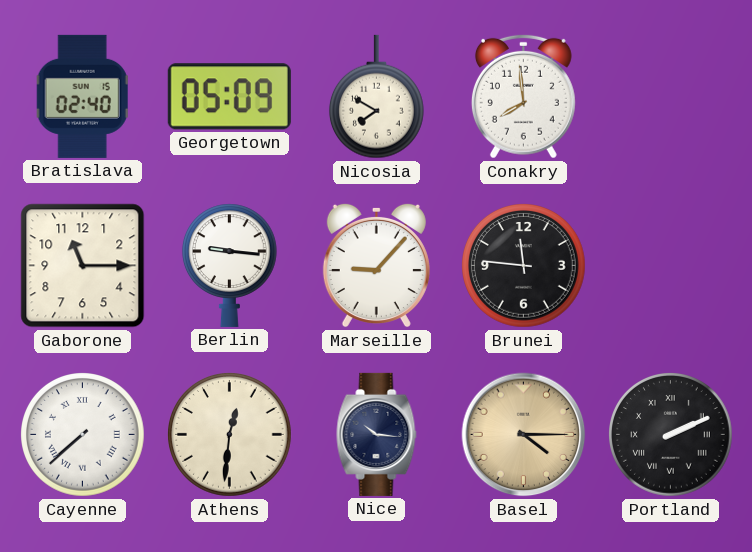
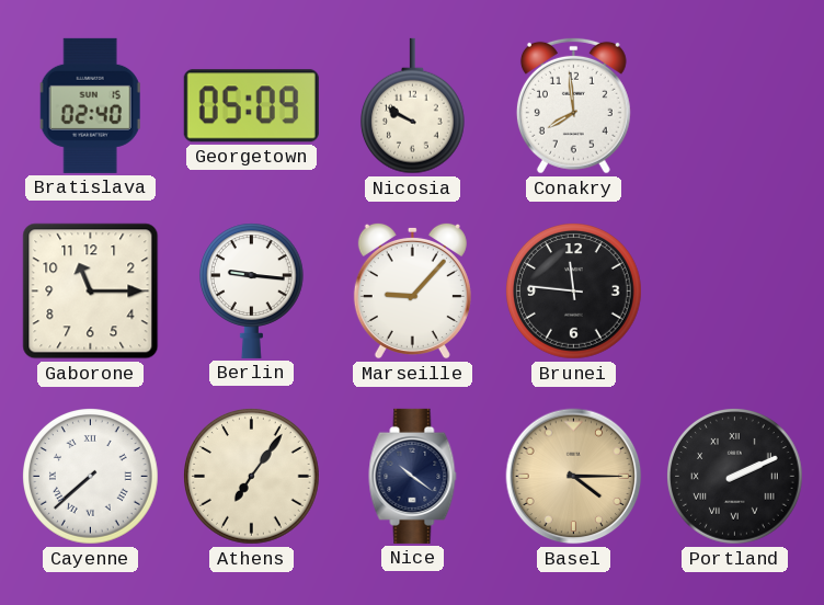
Nicosia: 7:50 -> 9:50
Athens: 12:31 -> 7:06
Nice: 10:16 -> 10:21
